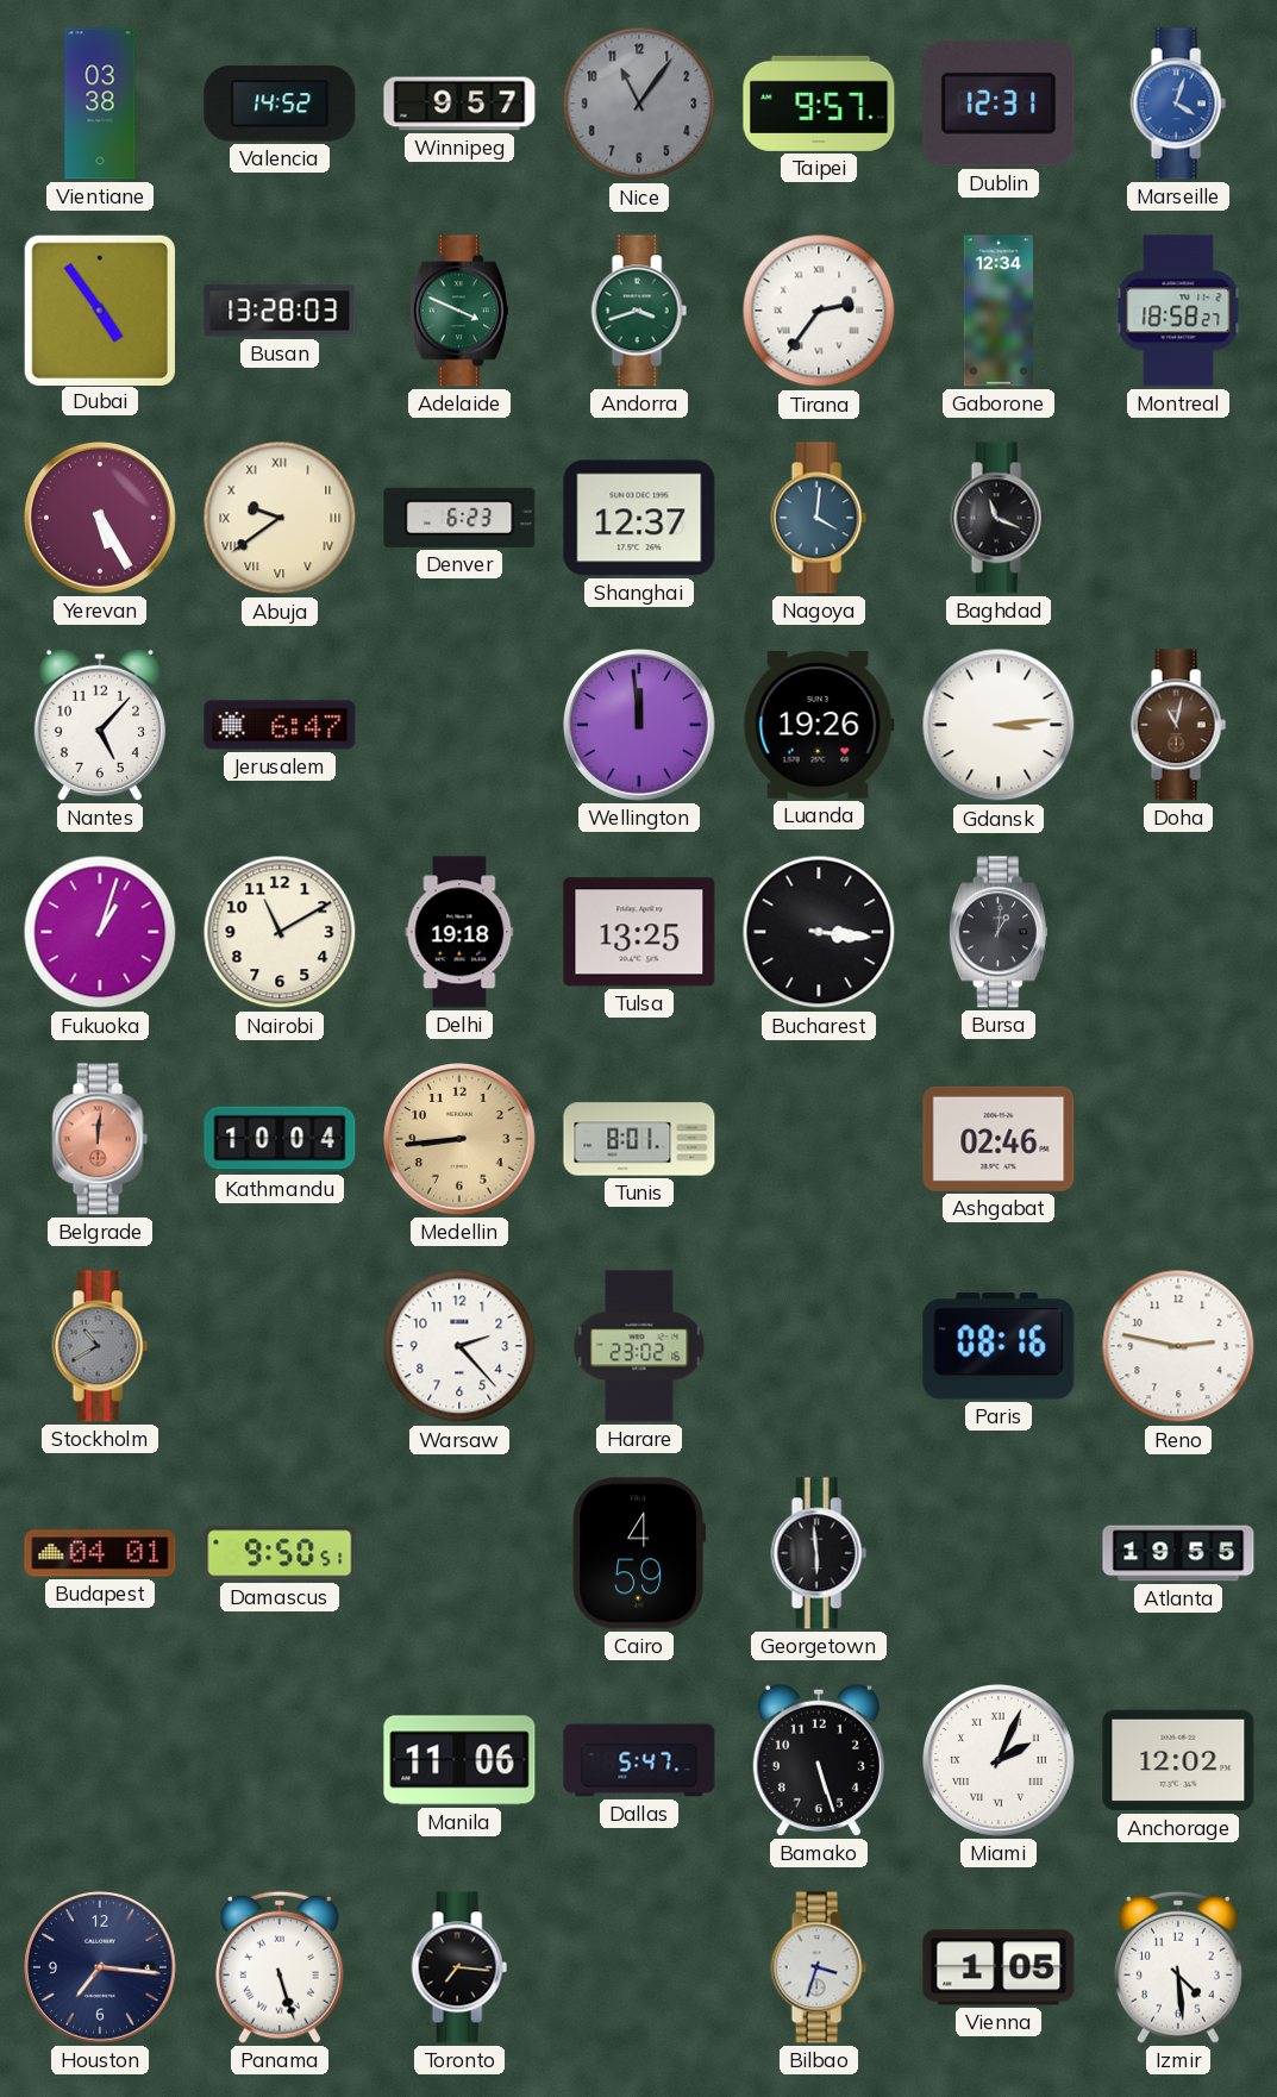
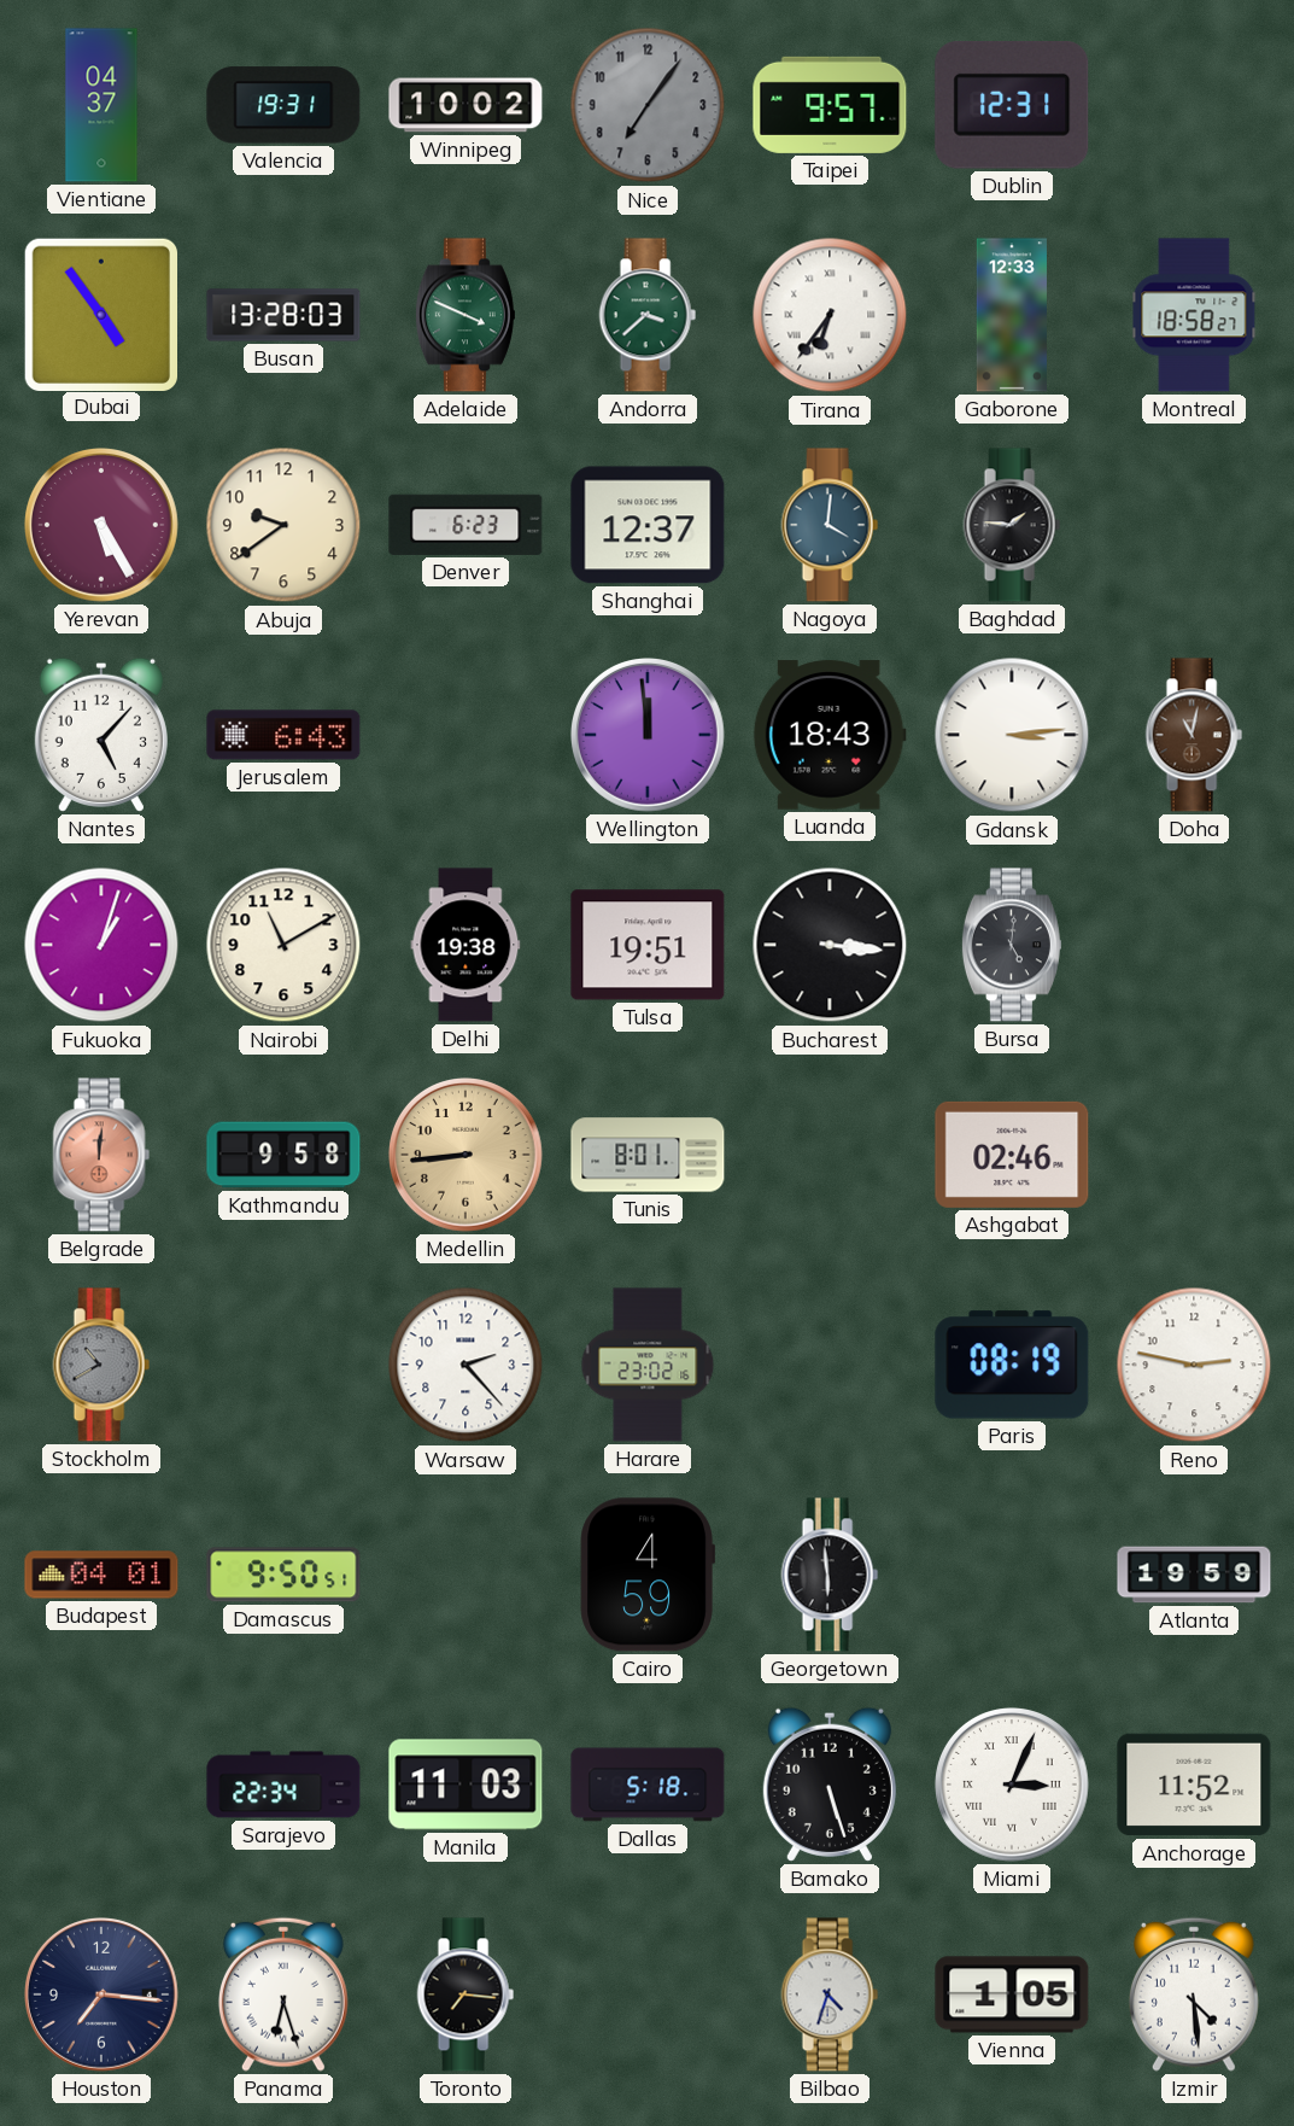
Vientiane: 03:38 -> 04:37
Valencia: 14:52 -> 19:31
Winnipeg: 9:57 -> 10:02
Nice: 11:06 -> 7:06
Marseille: 4:03 -> none
Andorra: 3:42 -> 3:38
Tirana: 2:36 -> 6:36
Gaborone: 12:34 -> 12:33
Abuja numerals: Roman -> Arabic
Baghdad: 11:19 -> 1:46
Jerusalem: 6:47 -> 6:43
Luanda: 19:26 -> 18:43
Delhi: 19:18 -> 19:38
Tulsa: 13:25 -> 19:51
Bursa: 1:01 -> 5:01
Kathmandu: 10:04 -> 9:58
Paris: 08:16 -> 08:19
Atlanta: 19:55 -> 19:59
Sarajevo: none -> 22:34
Manila: 11:06 -> 11:03
Dallas: 5:47 -> 5:18
Miami: 2:04 -> 3:04
Anchorage: 12:02 -> 11:52
Panama: 5:27 -> 6:27
Bilbao: 3:33 -> 4:33
